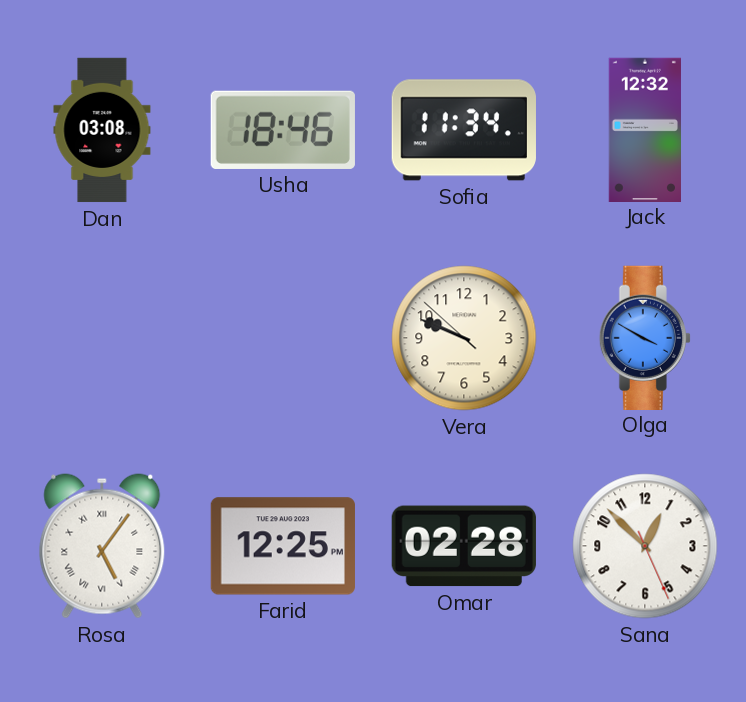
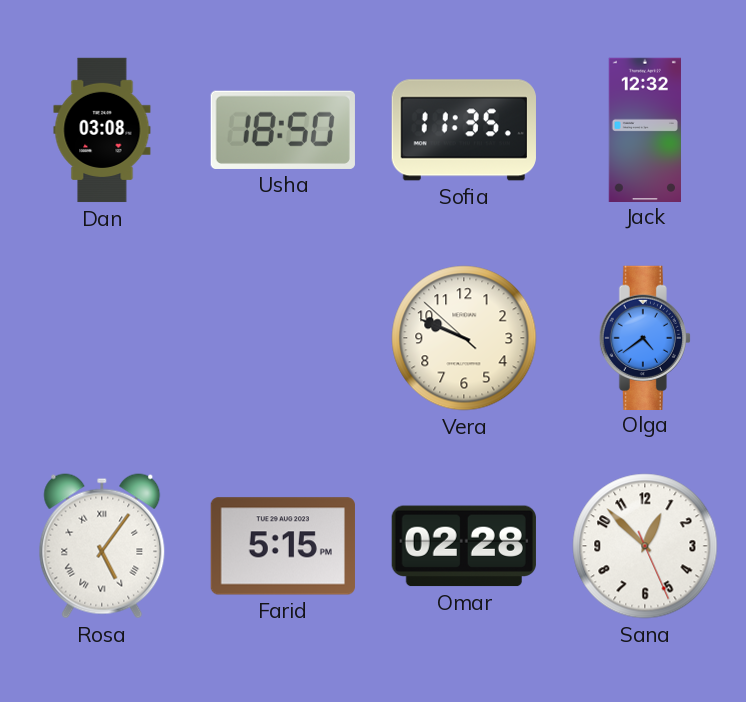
Usha: 18:46 -> 18:50
Sofia: 11:34 -> 11:35
Olga: 3:50 -> 4:39
Farid: 12:25 -> 5:15
